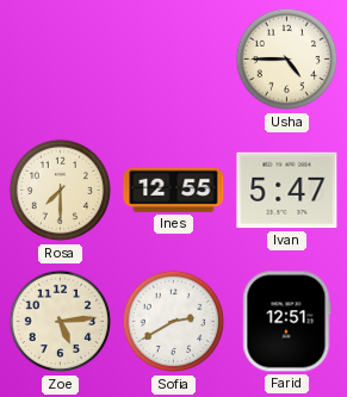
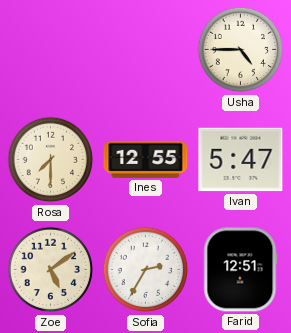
Zoe: 5:14 -> 5:09
Sofia: 2:40 -> 2:35
